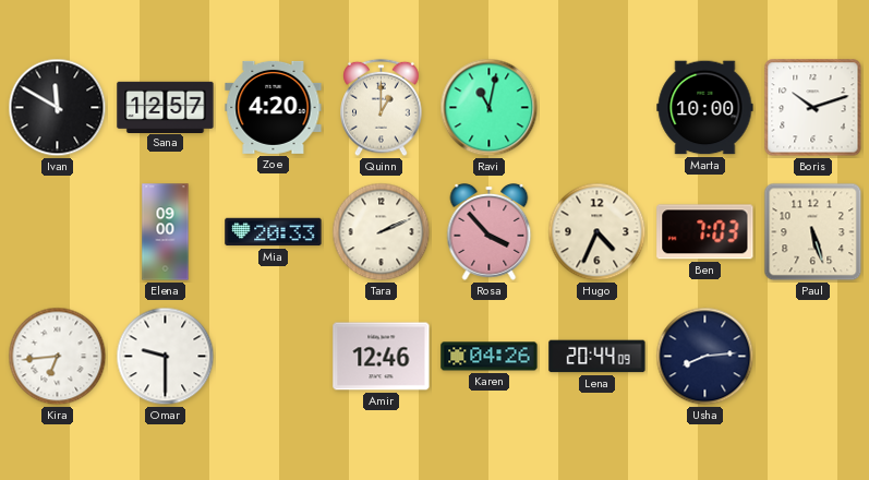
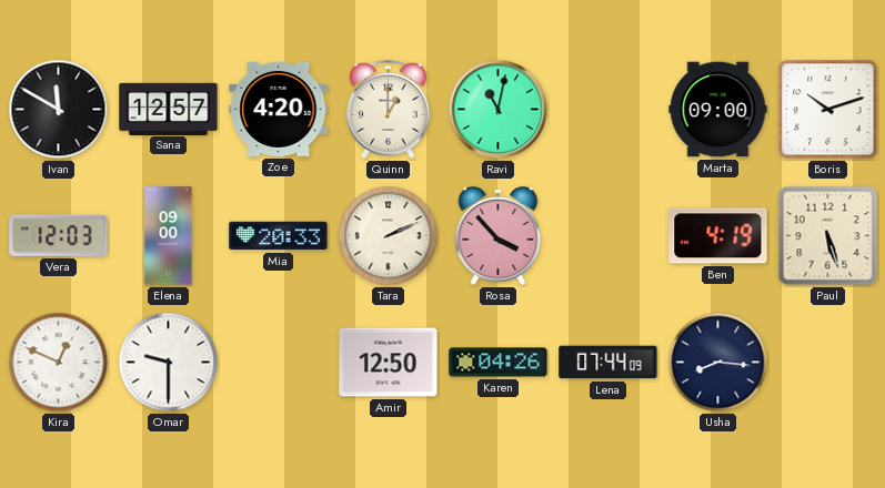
Marta: 10:00 -> 09:00
Vera: none -> 12:03
Hugo: 4:34 -> none
Ben: 7:03 -> 4:19
Kira: 6:44 -> 12:49
Amir: 12:46 -> 12:50
Lena: 20:44 -> 07:44
Usha: 8:14 -> 8:16
